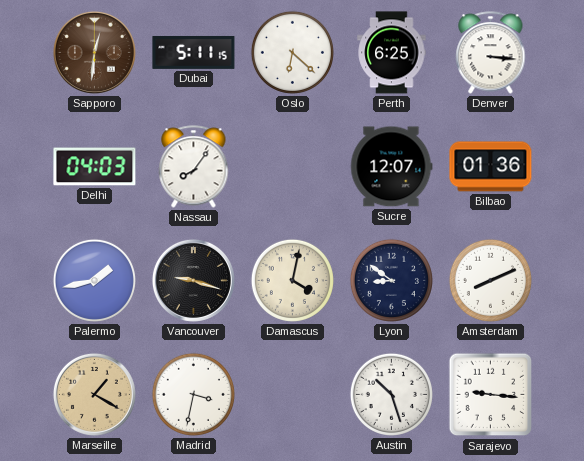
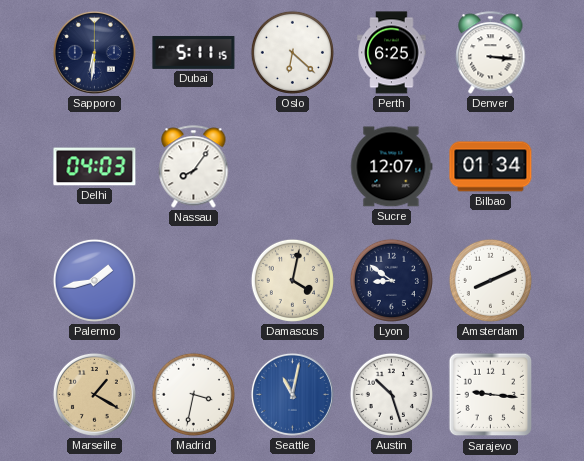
Sapporo: 12:31 -> 6:31
Sapporo dial: brown -> navy
Bilbao: 01:36 -> 01:34
Vancouver: 9:18 -> none
Seattle: none -> 11:02
